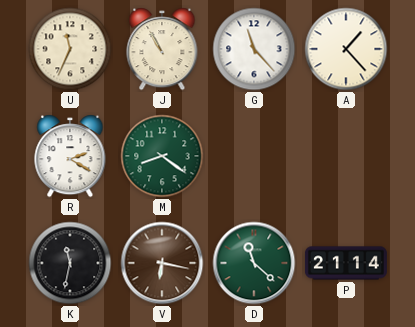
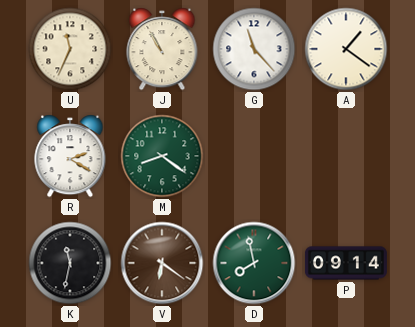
A: 1:23 -> 1:21
V: 6:17 -> 6:21
D: 11:22 -> 7:58
P: 21:14 -> 09:14
